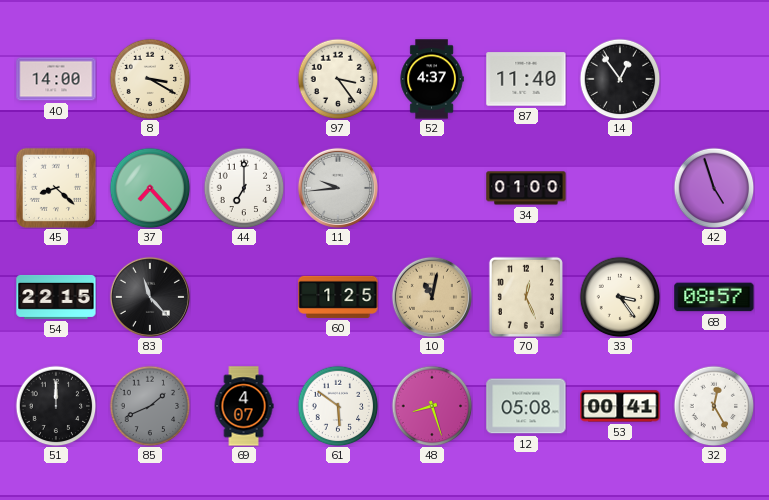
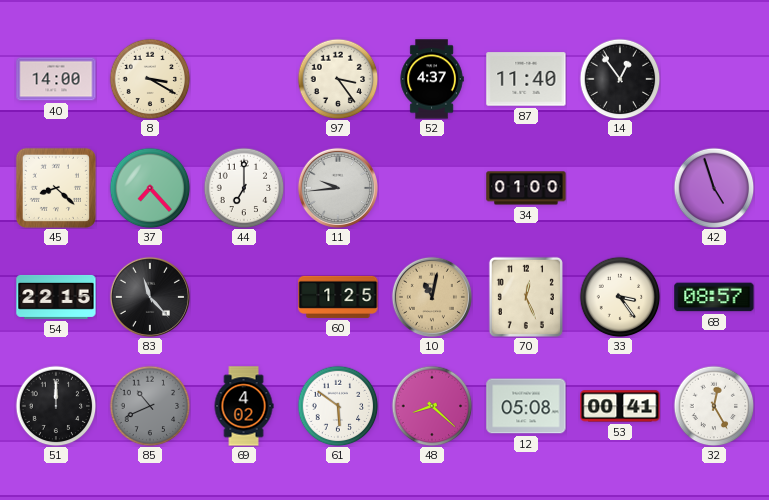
85: 1:41 -> 10:41
69: 4:07 -> 4:02
48: 8:27 -> 8:22
